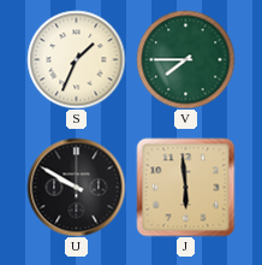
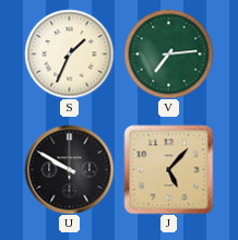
V: 7:45 -> 7:14
J: 5:59 -> 5:07
